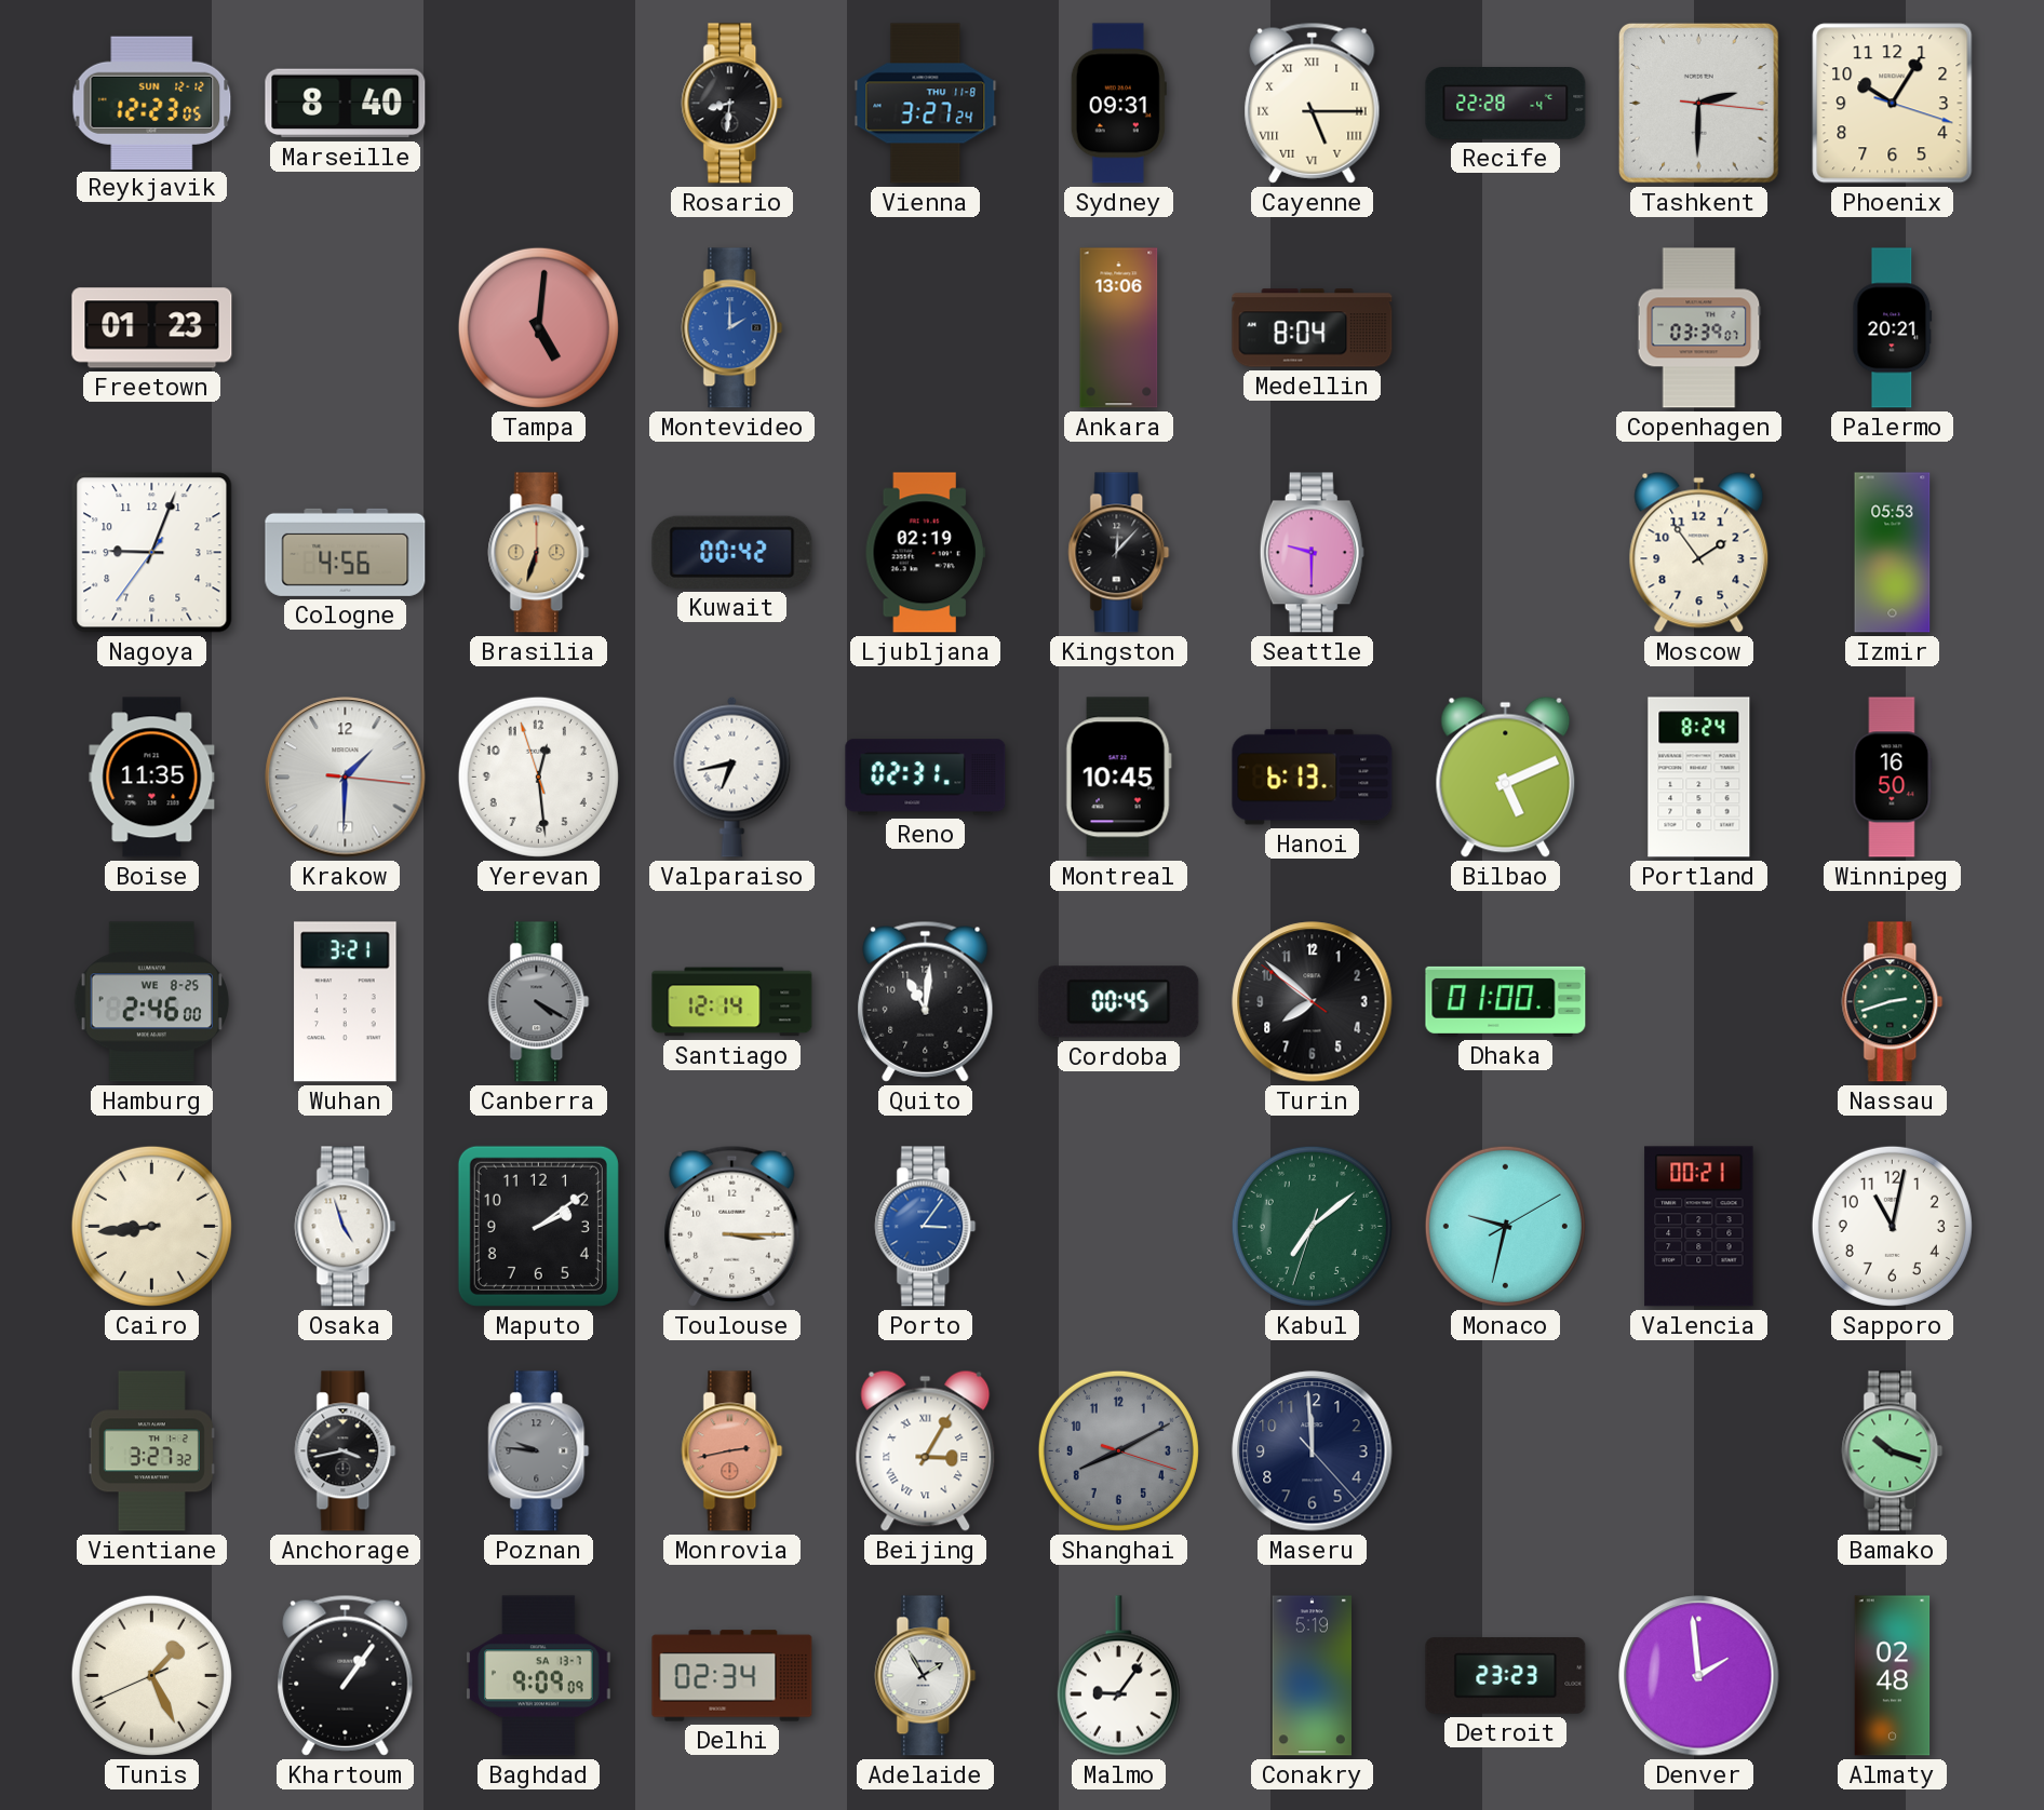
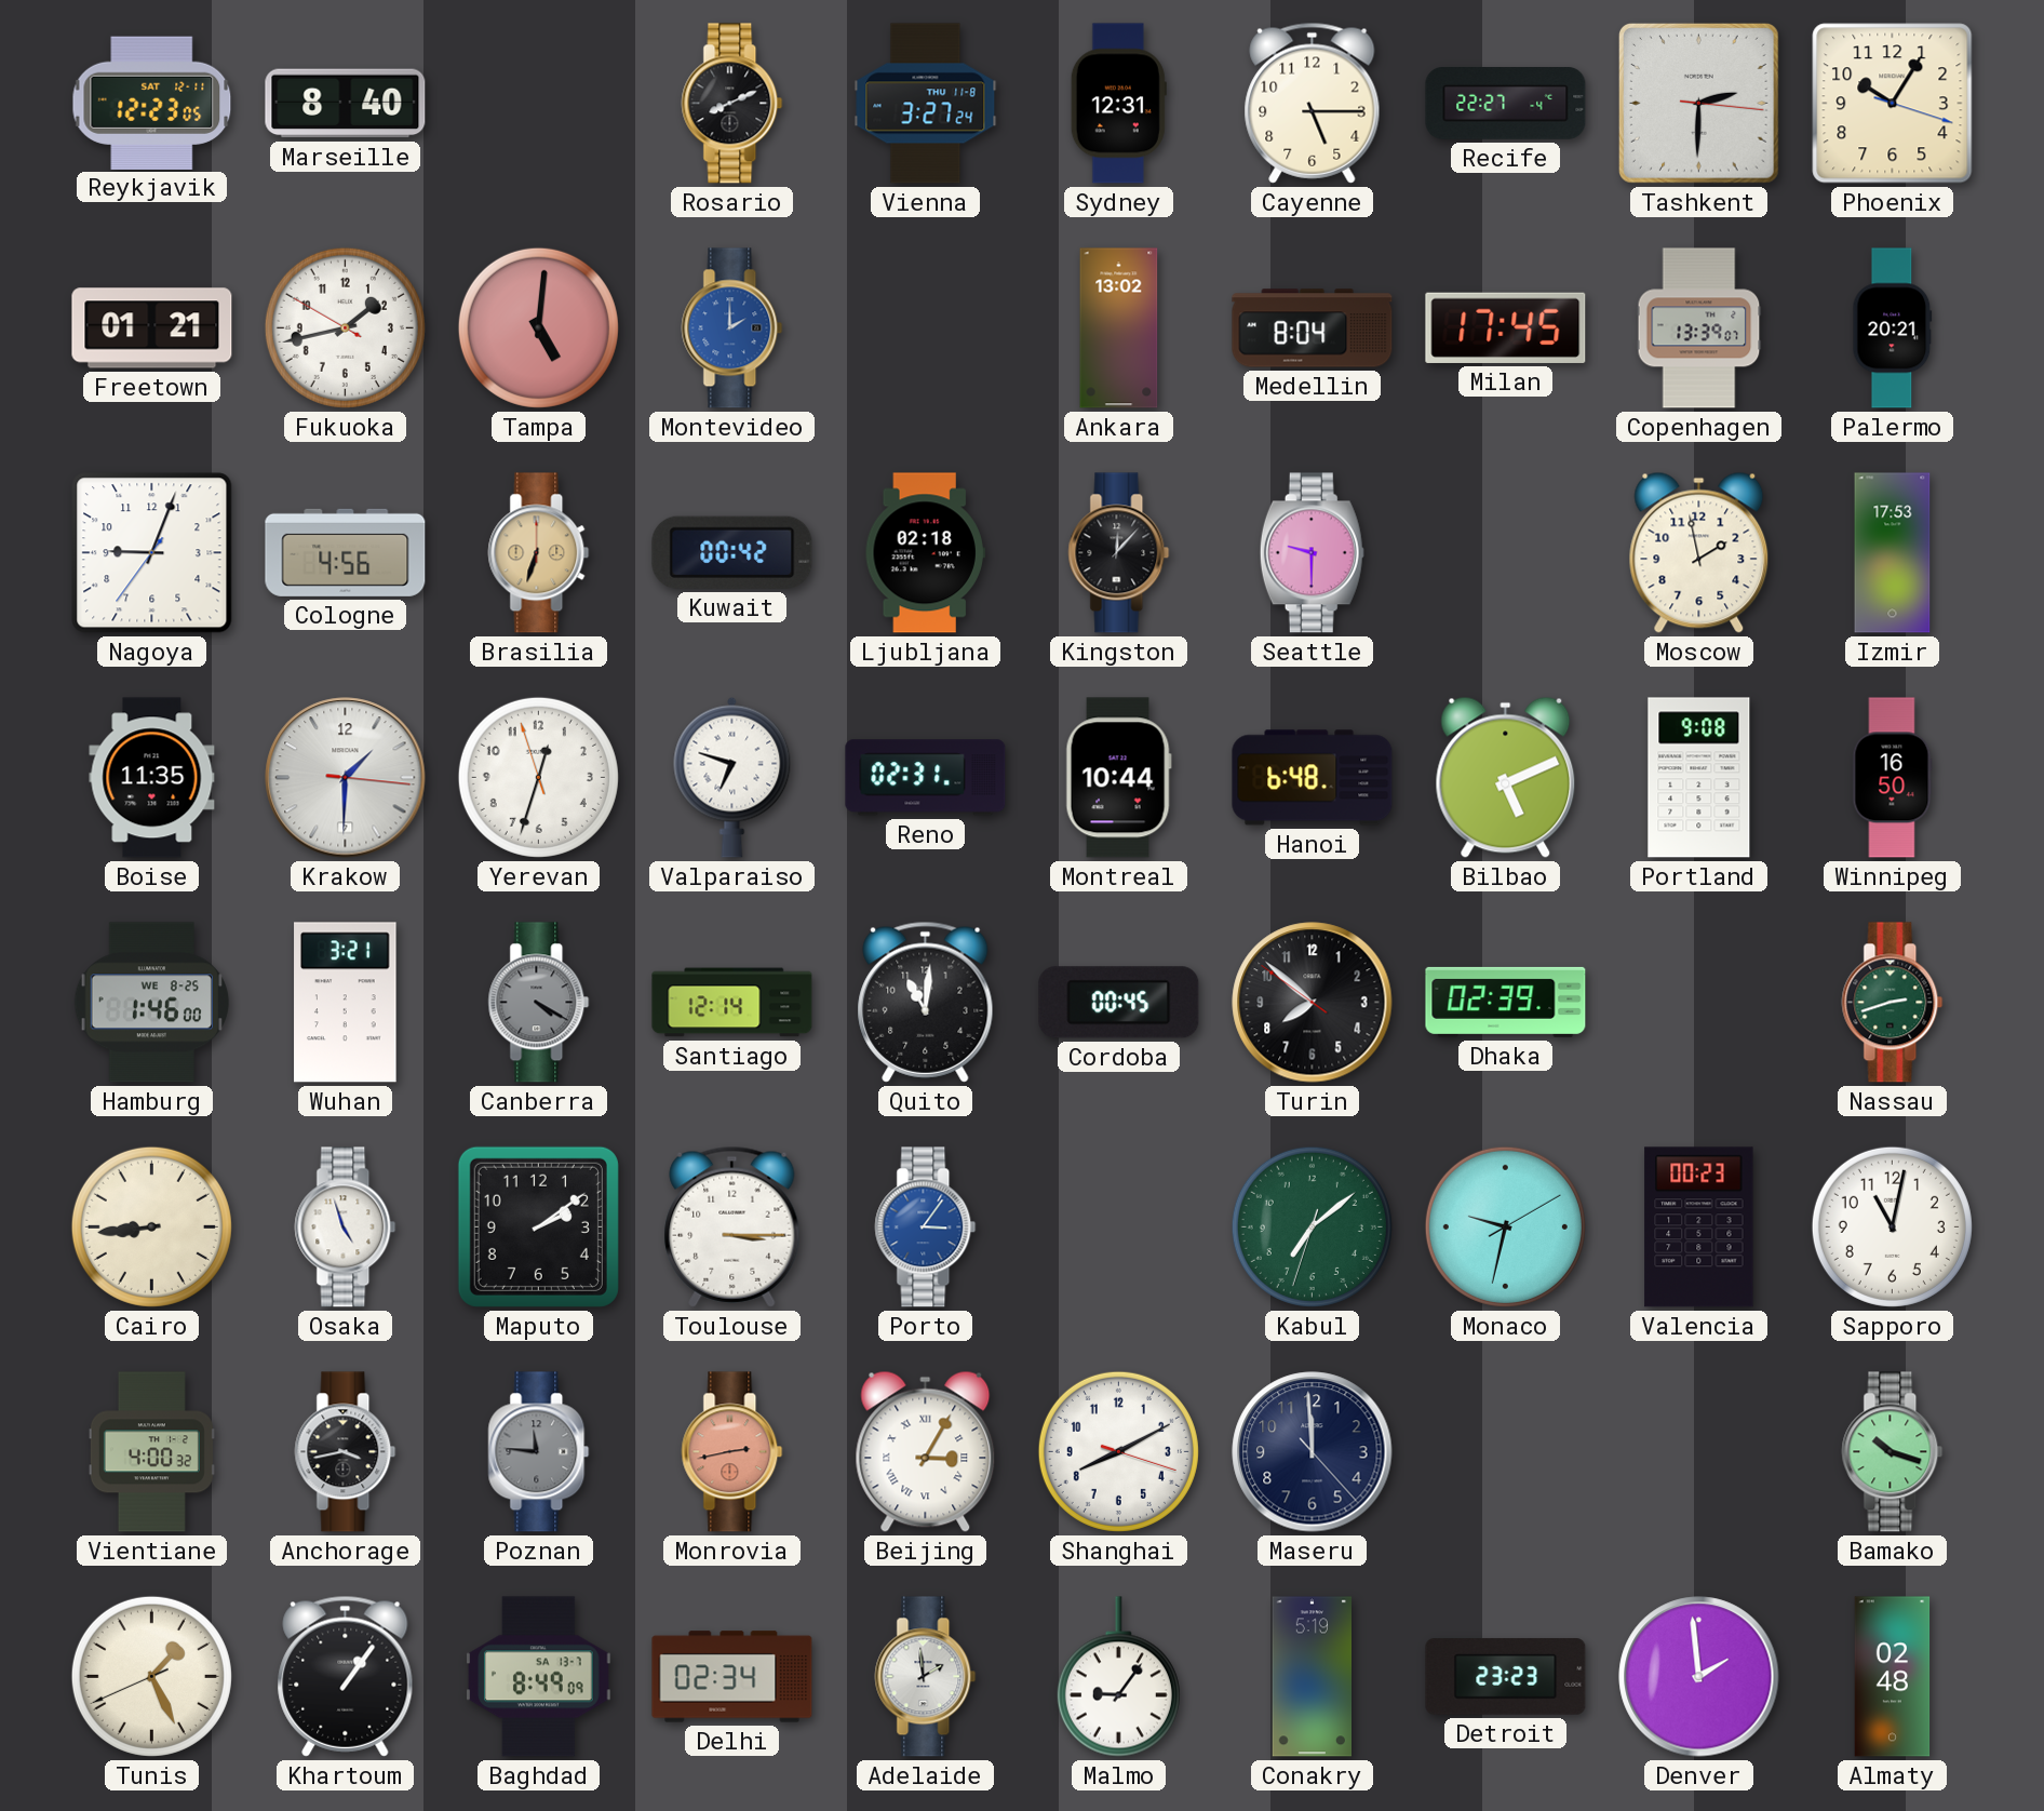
Reykjavik date: SUN 12-12 -> SAT 12-11
Rosario: 8:31 -> 8:11
Sydney: 09:31 -> 12:31
Cayenne numerals: Roman -> Arabic
Recife: 22:28 -> 22:27
Freetown: 01:23 -> 01:21
Fukuoka: none -> 1:42
Ankara: 13:06 -> 13:02
Milan: none -> 17:45
Copenhagen: 03:39 -> 13:39
Ljubljana: 02:19 -> 02:18
Moscow: 1:54 -> 1:58
Izmir: 05:53 -> 17:53
Yerevan: 12:28 -> 12:32
Valparaiso: 6:43 -> 6:48
Montreal: 10:45 -> 10:44
Hanoi: 6:13 -> 6:48
Portland: 8:24 -> 9:08
Hamburg: 2:46 -> 1:46
Dhaka: 01:00 -> 02:39
Valencia: 00:21 -> 00:23
Vientiane: 3:27 -> 4:00
Poznan: 9:46 -> 11:46
Shanghai dial: grey -> white
Baghdad: 9:09 -> 8:49
Adelaide: 1:55 -> 1:59
